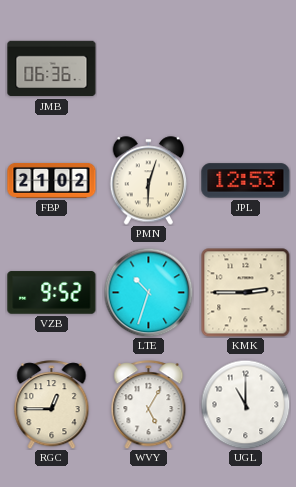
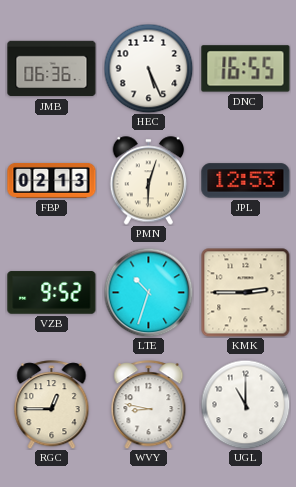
HEC: none -> 5:26
DNC: none -> 16:55
FBP: 21:02 -> 02:13
WVY: 5:05 -> 8:47
